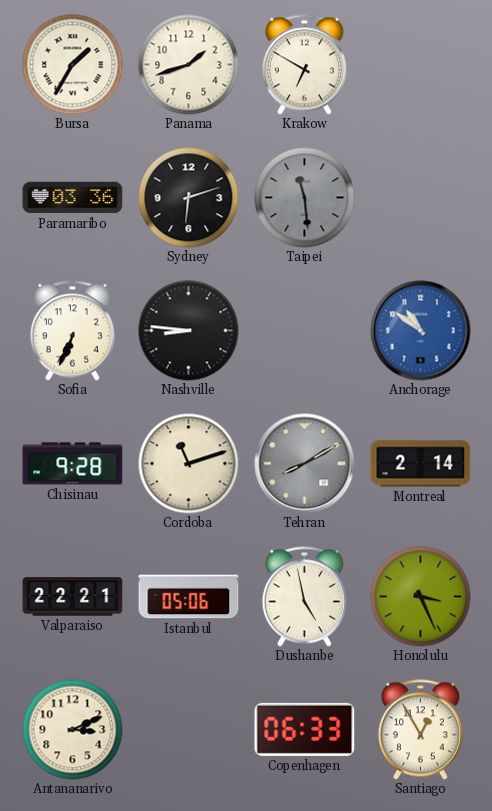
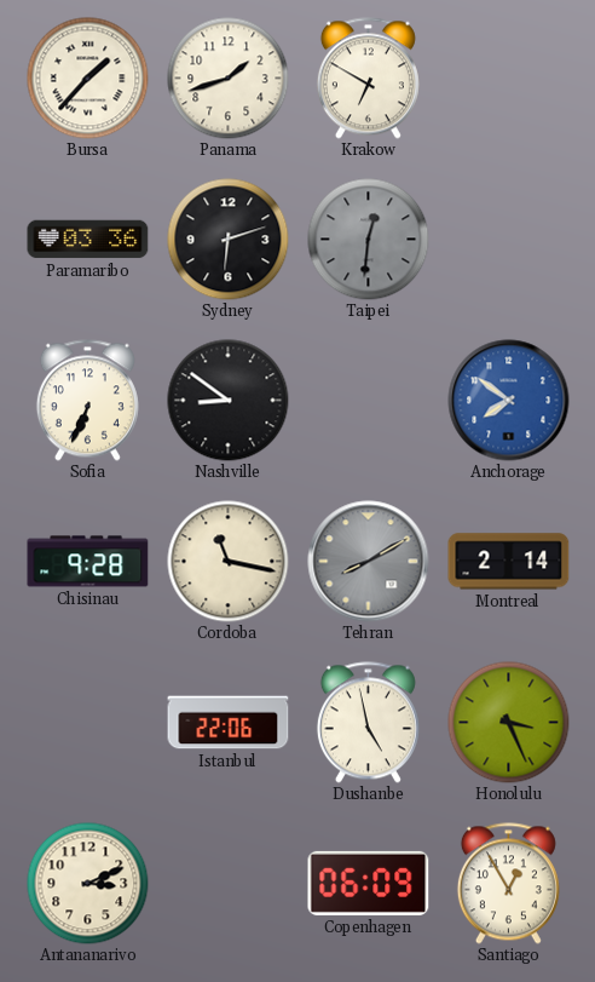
Bursa: 1:35 -> 1:37
Taipei: 11:29 -> 12:31
Nashville: 8:46 -> 8:51
Anchorage: 10:51 -> 7:51
Cordoba: 11:12 -> 11:17
Valparaiso: 22:21 -> none
Istanbul: 05:06 -> 22:06
Copenhagen: 06:33 -> 06:09
